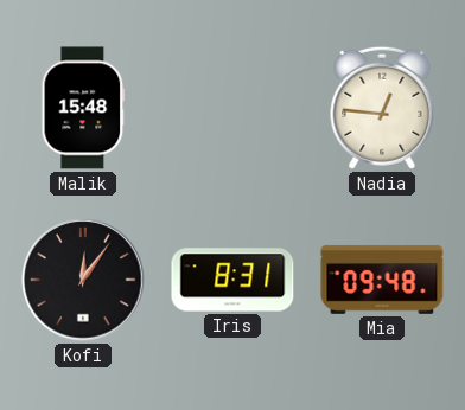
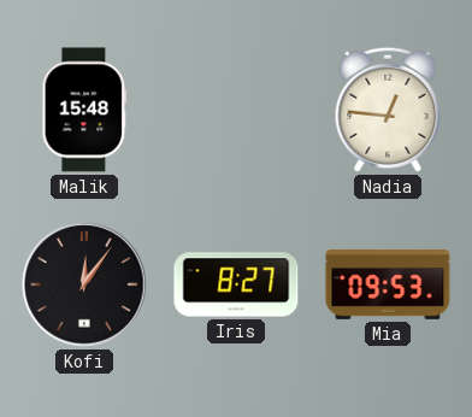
Iris: 8:31 -> 8:27
Mia: 09:48 -> 09:53
